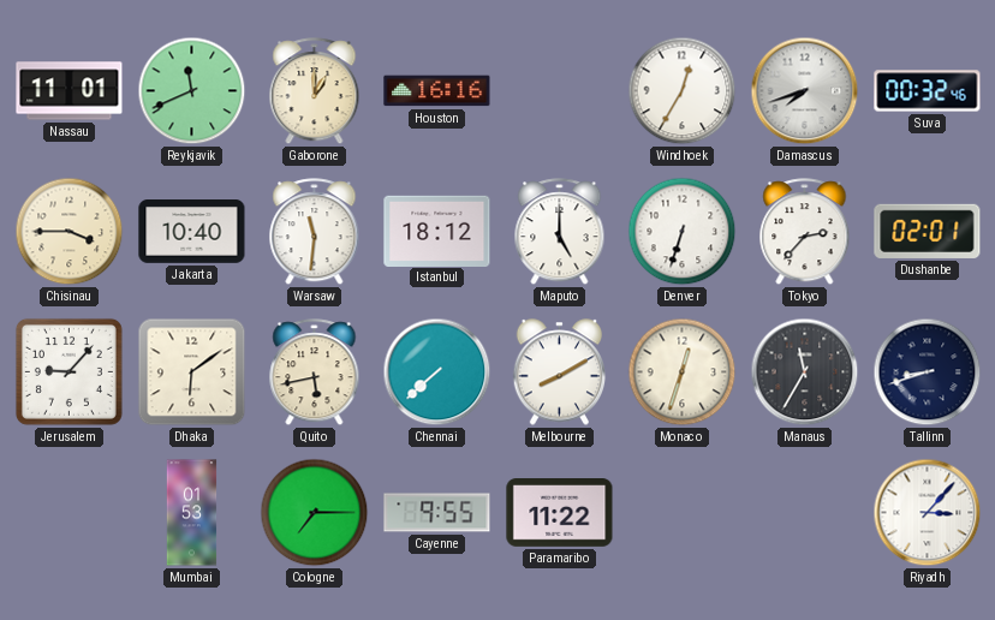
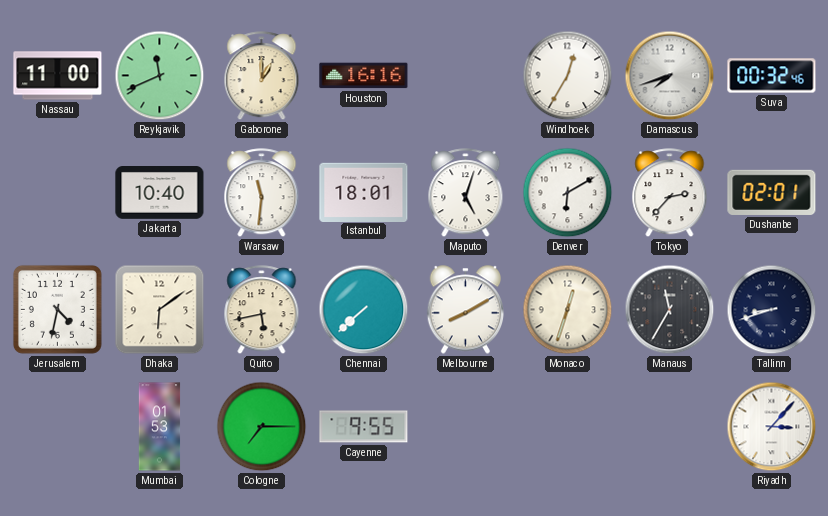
Nassau: 11:01 -> 11:00
Chisinau: 3:45 -> none
Istanbul: 18:12 -> 18:01
Maputo: 5:00 -> 5:03
Denver: 6:33 -> 6:10
Jerusalem: 9:07 -> 4:32
Paramaribo: 11:22 -> none
